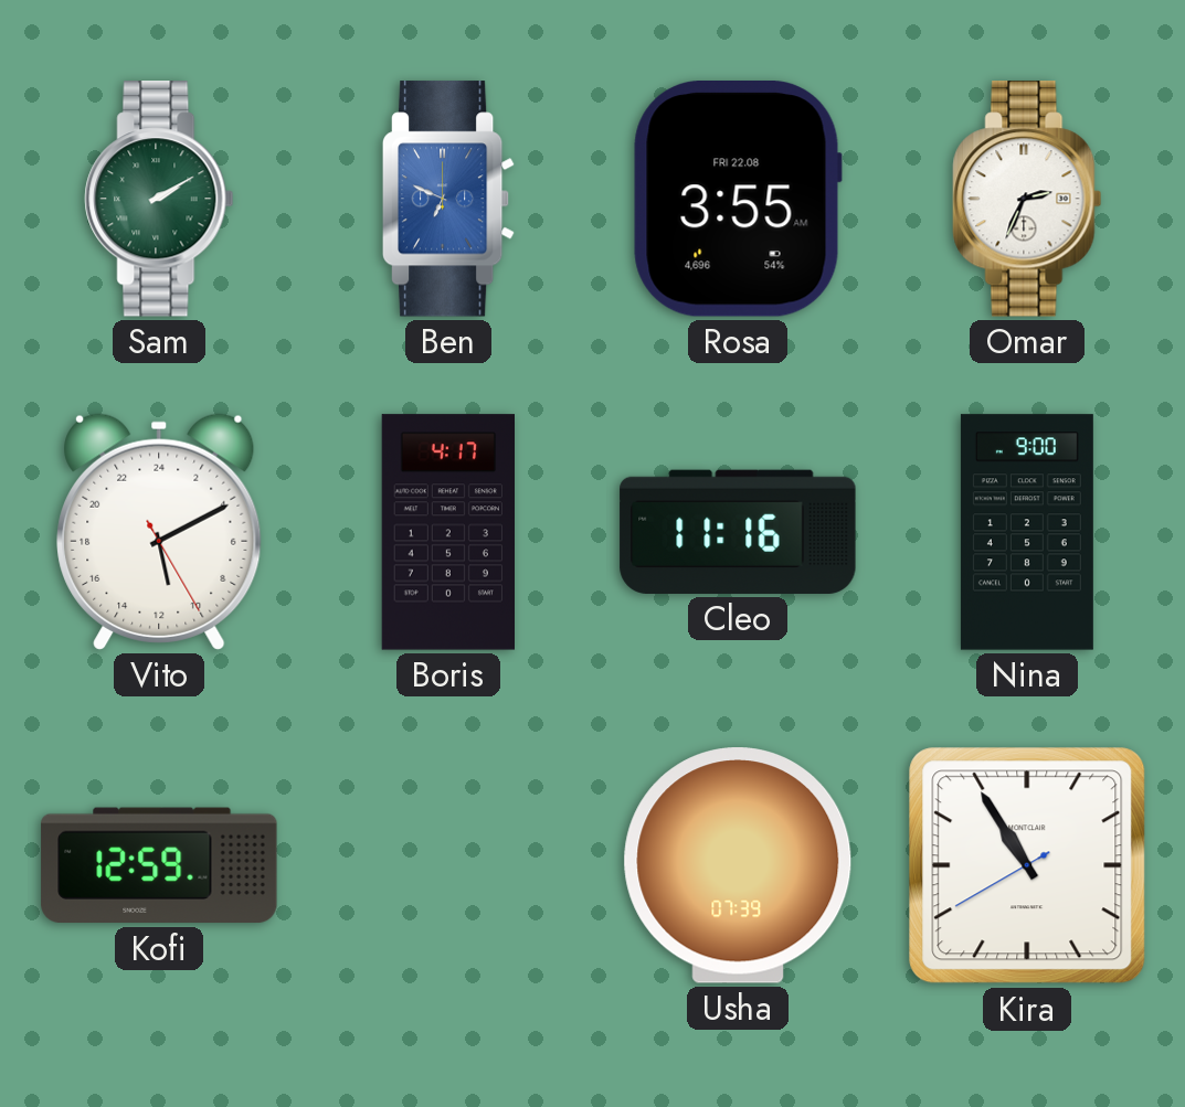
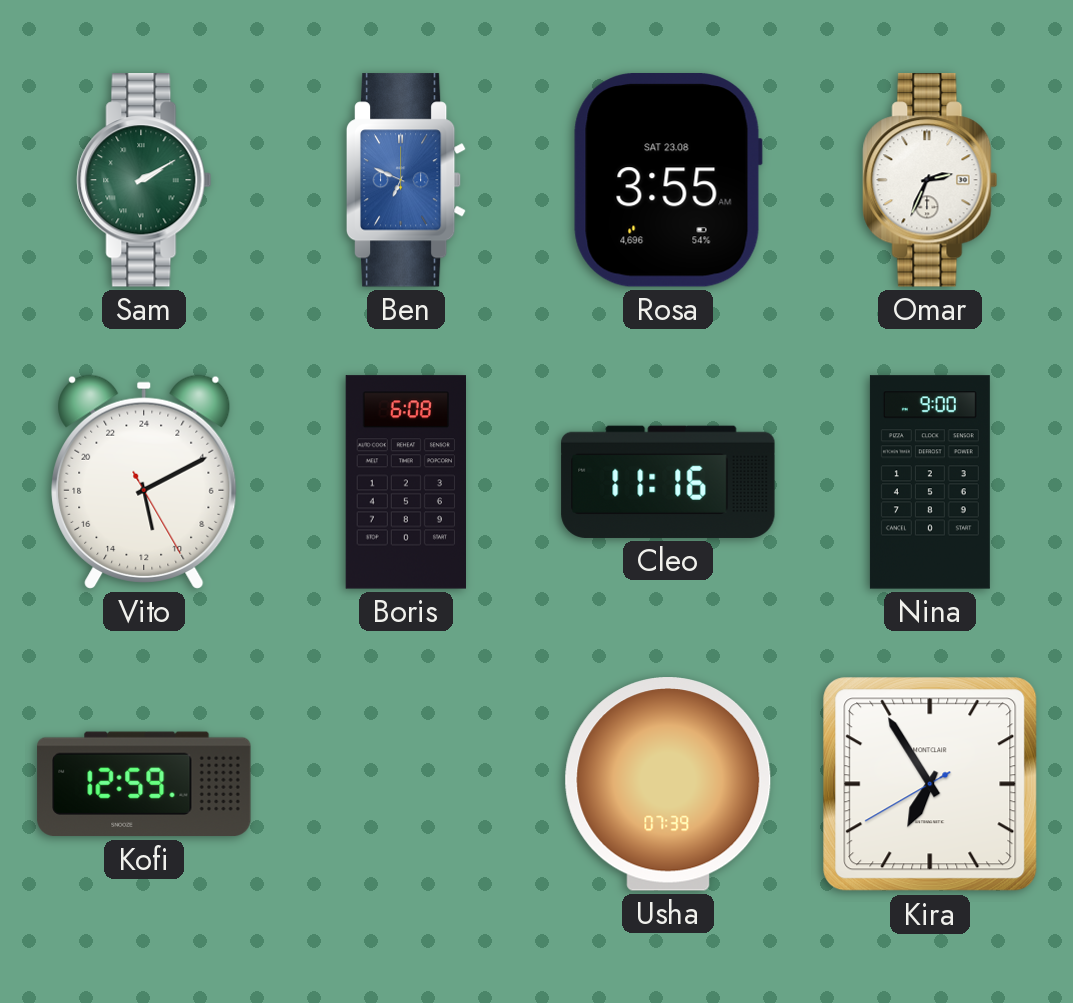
Rosa date: FRI 22.08 -> SAT 23.08
Boris: 4:17 -> 6:08
Kira: 10:54 -> 6:54
